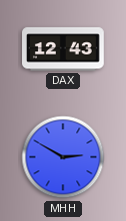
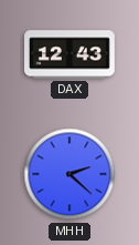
MHH: 2:50 -> 2:22
